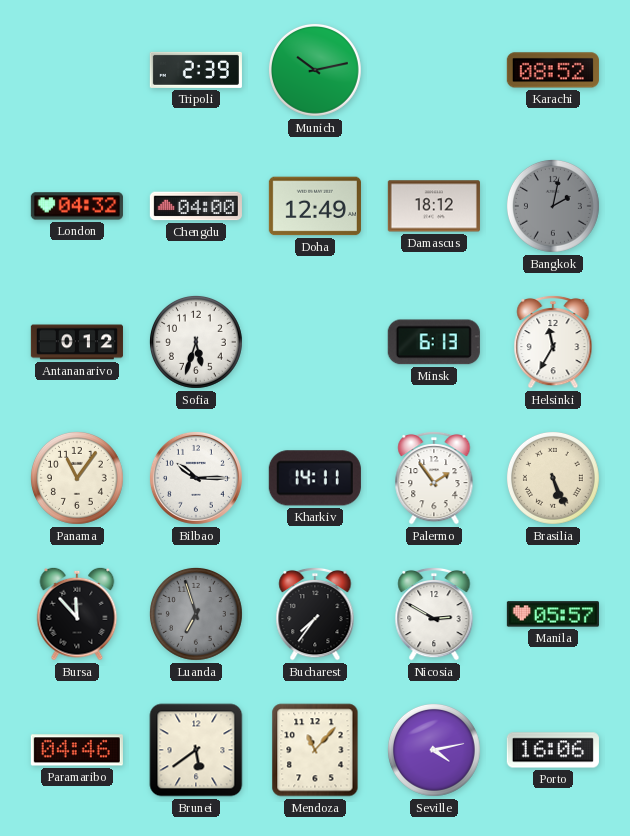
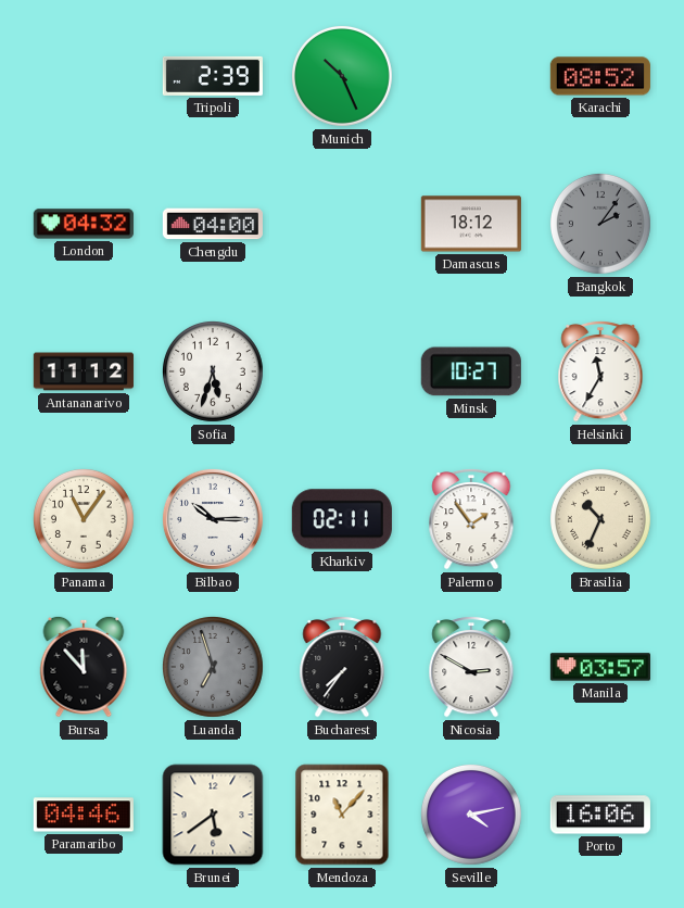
Munich: 10:13 -> 10:26
Doha: 12:49 -> none
Bangkok: 2:02 -> 2:06
Antananarivo: 0:12 -> 11:12
Minsk: 6:13 -> 10:27
Kharkiv: 14:11 -> 02:11
Brasilia: 5:26 -> 10:34
Manila: 05:57 -> 03:57
